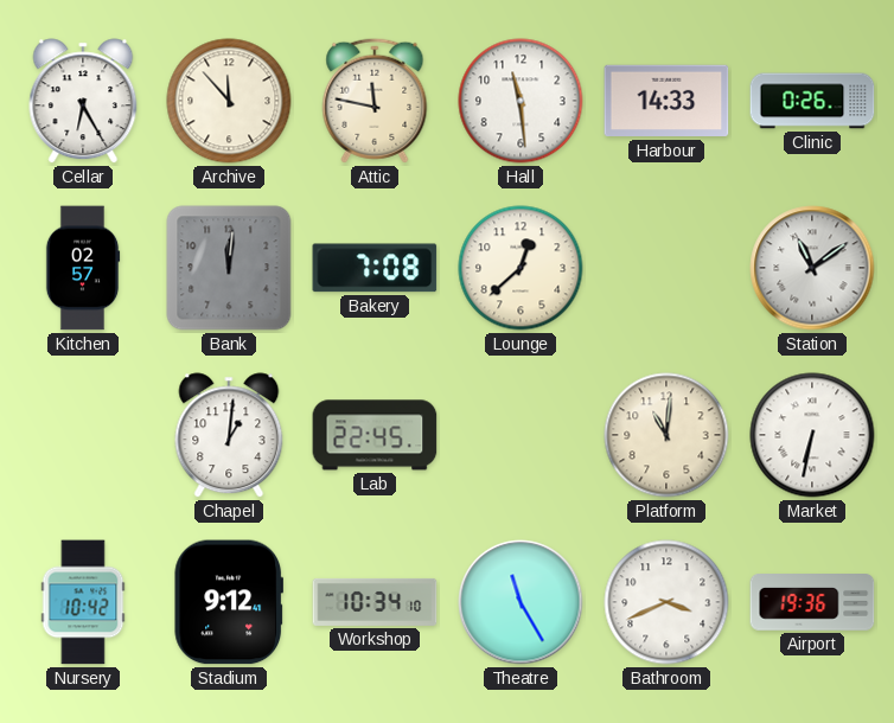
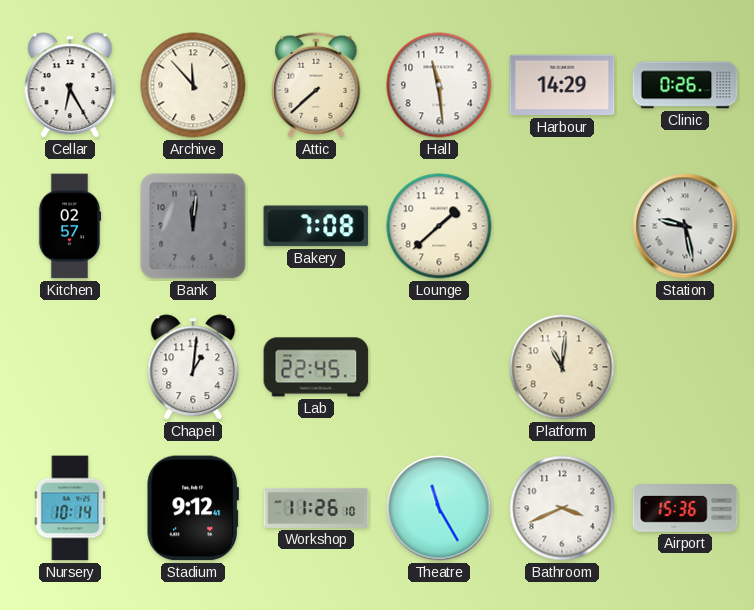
Attic: 11:47 -> 7:38
Harbour: 14:33 -> 14:29
Lounge: 12:38 -> 1:38
Station: 11:09 -> 9:28
Market: 6:32 -> none
Nursery: 10:42 -> 10:14
Workshop: 10:34 -> 11:26
Airport: 19:36 -> 15:36
